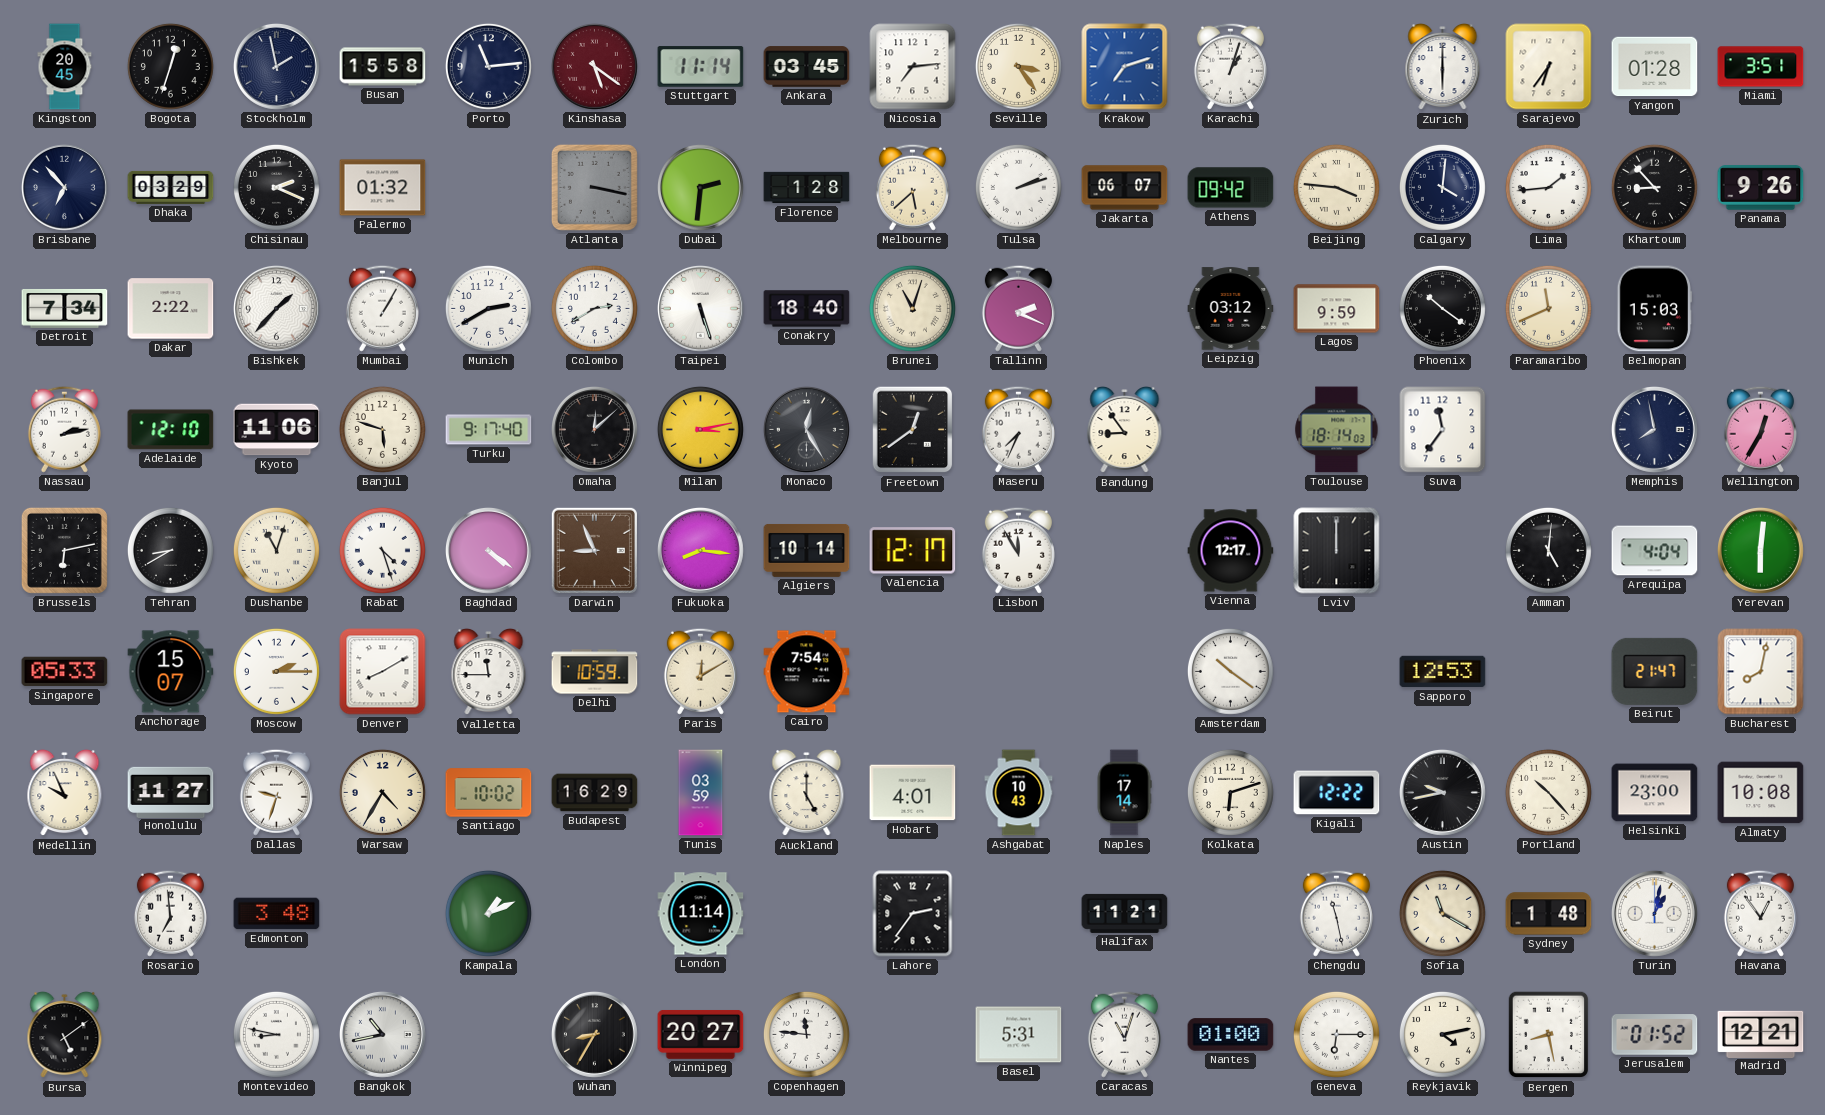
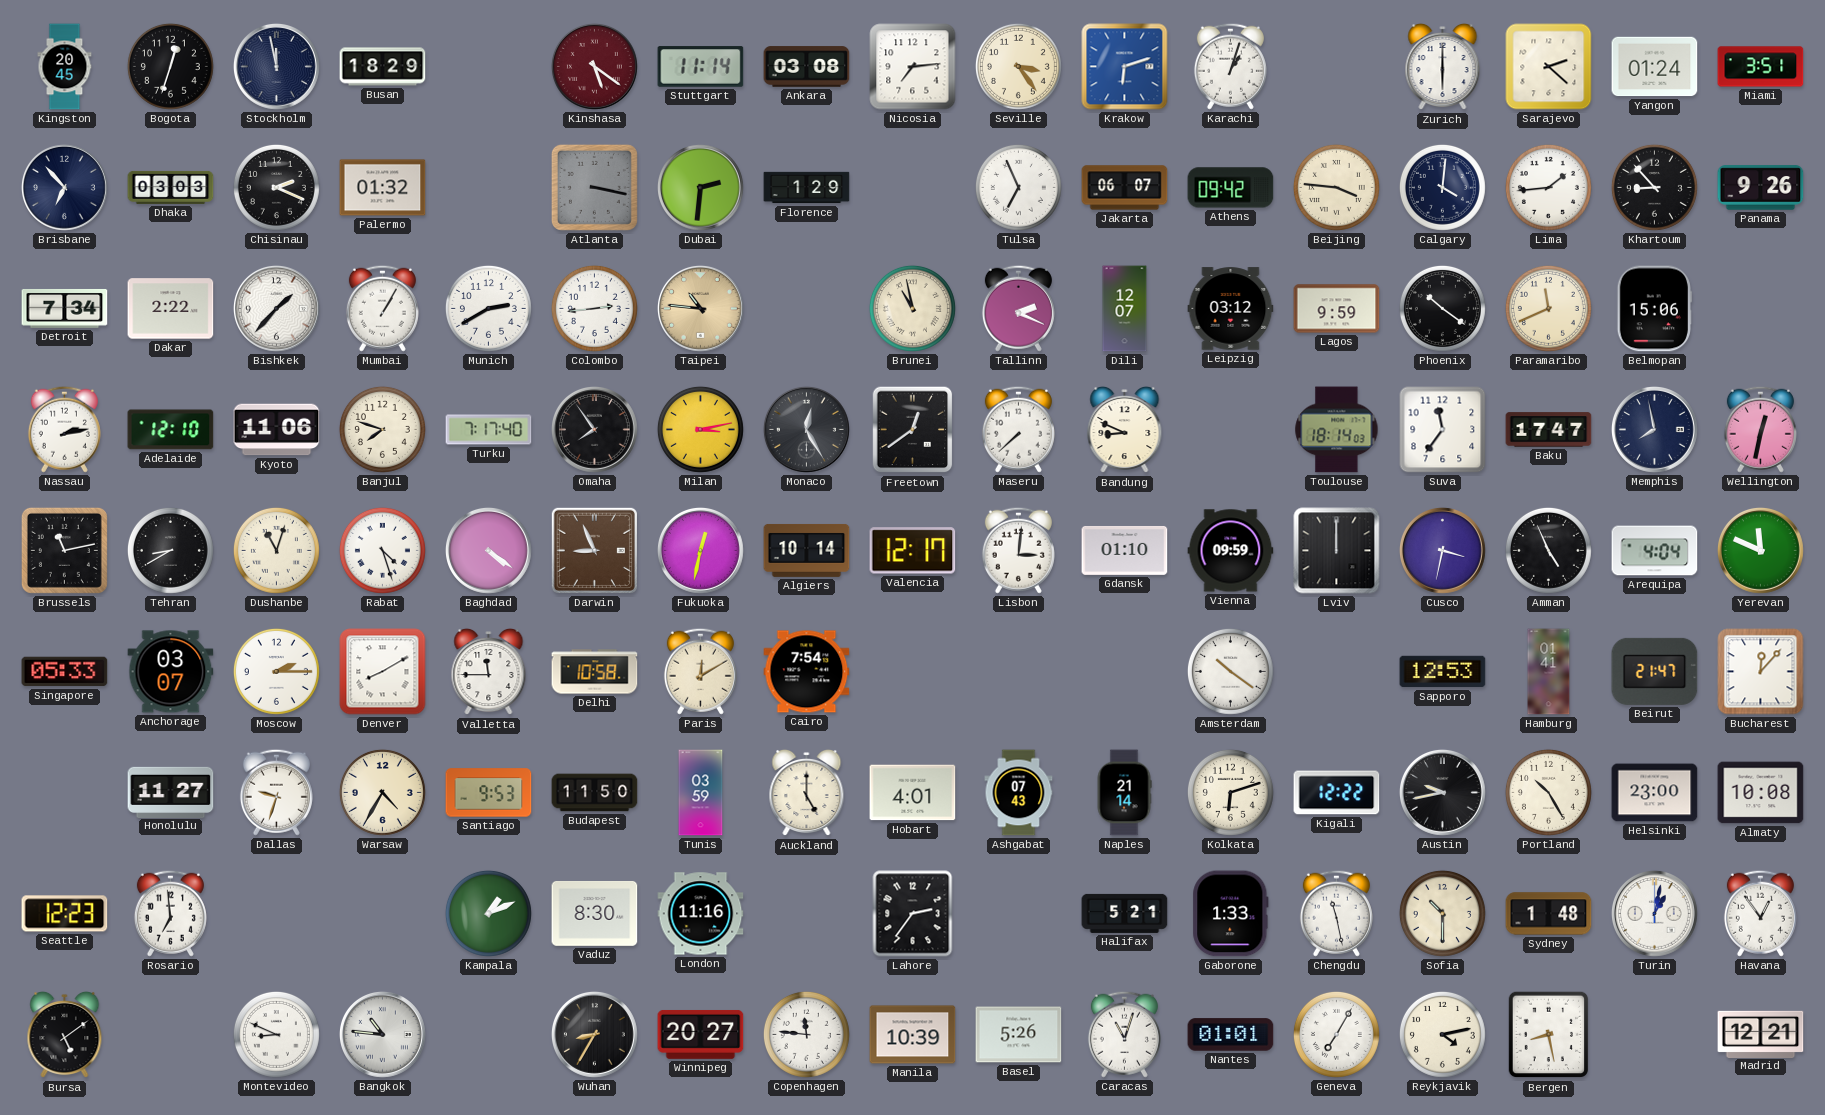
Stockholm: 1:58 -> 11:58
Busan: 15:58 -> 18:29
Porto: 11:14 -> none
Ankara: 03:45 -> 03:08
Krakow: 7:12 -> 6:12
Sarajevo: 6:36 -> 2:22
Yangon: 01:28 -> 01:24
Dhaka: 03:29 -> 03:03
Florence: 1:28 -> 1:29
Melbourne: 5:38 -> none
Tulsa: 2:12 -> 6:56
Colombo: 2:40 -> 2:44
Taipei: 5:27 -> 10:46
Taipei dial: white -> champagne
Conakry: 18:40 -> none
Brunei: 11:03 -> 10:58
Dili: none -> 12:07
Belmopan: 15:03 -> 15:06
Banjul: 5:48 -> 7:48
Turku: 9:17 -> 7:17
Omaha: 12:08 -> 7:54
Maseru: 7:34 -> 7:38
Bandung: 8:54 -> 8:49
Baku: none -> 17:47
Wellington: 12:35 -> 12:32
Brussels: 6:13 -> 11:13
Fukuoka: 8:16 -> 12:32
Lisbon: 11:55 -> 3:01
Gdansk: none -> 01:10
Vienna: 12:17 -> 09:59
Cusco: none -> 3:32
Amman: 5:01 -> 4:56
Yerevan: 6:01 -> 11:49
Anchorage: 15:07 -> 03:07
Delhi: 10:59 -> 10:58
Hamburg: none -> 01:41
Bucharest: 8:02 -> 12:07
Medellin: 9:56 -> none
Santiago: 10:02 -> 9:53
Budapest: 16:29 -> 11:50
Ashgabat: 10:43 -> 07:43
Naples: 17:14 -> 21:14
Portland: 10:23 -> 10:25
Seattle: none -> 12:23
Edmonton: 3:48 -> none
Vaduz: none -> 8:30
London: 11:14 -> 11:16
Halifax: 11:21 -> 5:21
Gaborone: none -> 1:33
Sofia: 11:20 -> 10:30
Montevideo: 8:47 -> 8:49
Bangkok: 10:43 -> 10:46
Manila: none -> 10:39
Basel: 5:31 -> 5:26
Nantes: 01:00 -> 01:01
Geneva: 6:15 -> 7:05
Jerusalem: 01:52 -> none
